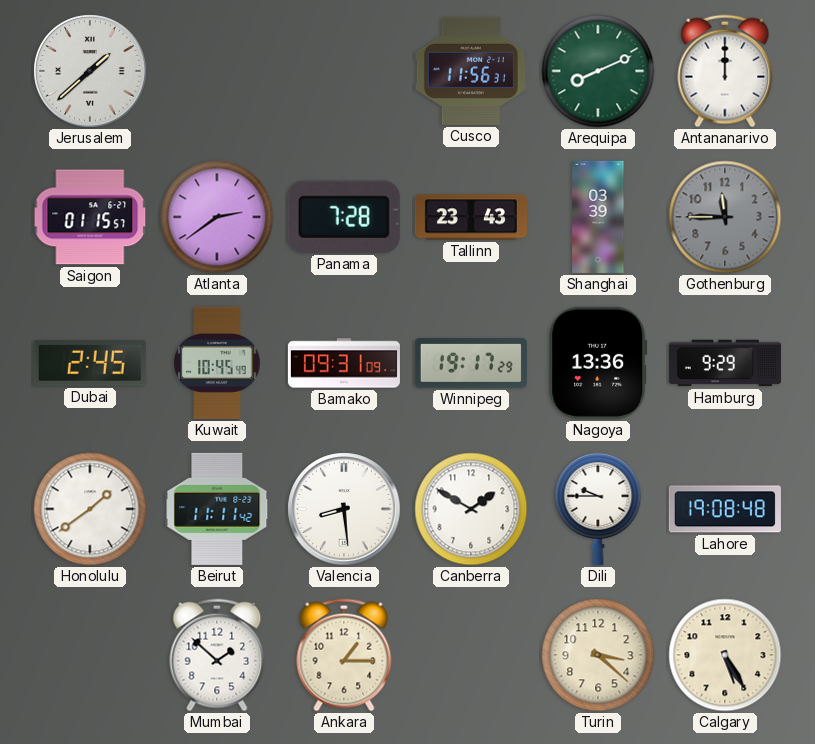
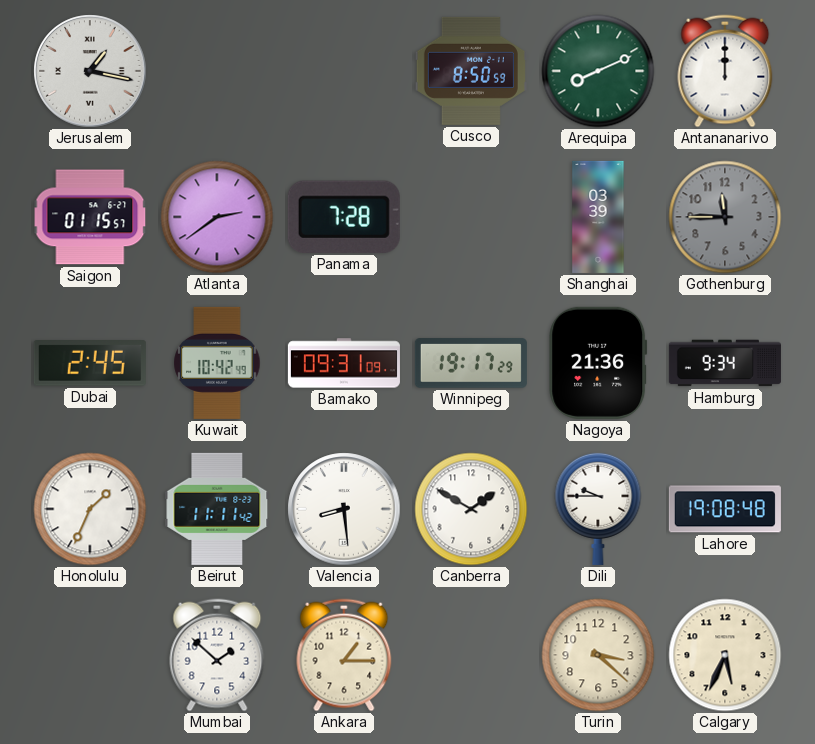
Jerusalem: 1:38 -> 1:17
Cusco: 11:56 -> 8:50
Tallinn: 23:43 -> none
Kuwait: 10:45 -> 10:42
Nagoya: 13:36 -> 21:36
Hamburg: 9:29 -> 9:34
Honolulu: 1:39 -> 1:34
Calgary: 5:25 -> 5:34
